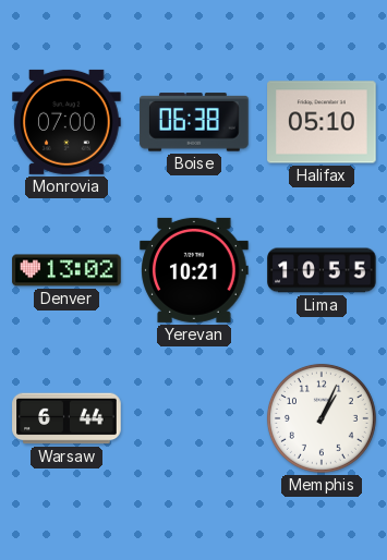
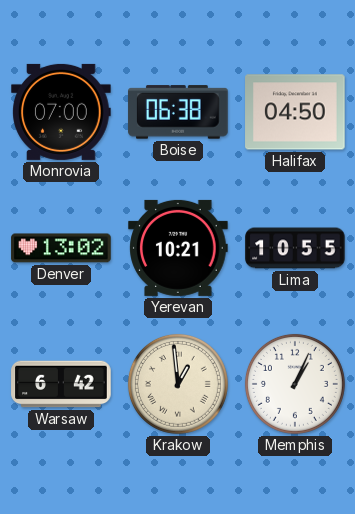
Halifax: 05:10 -> 04:50
Warsaw: 6:44 -> 6:42
Krakow: none -> 12:59
